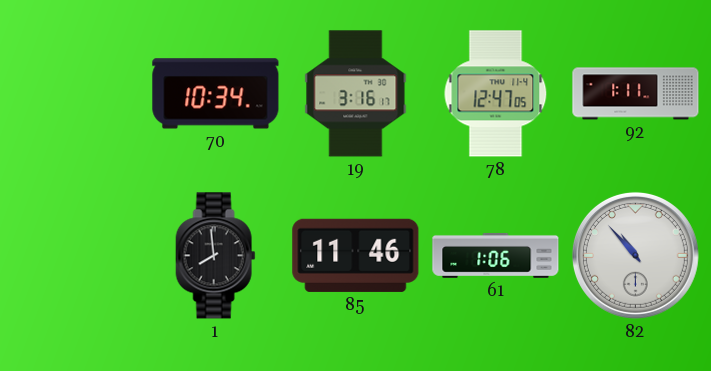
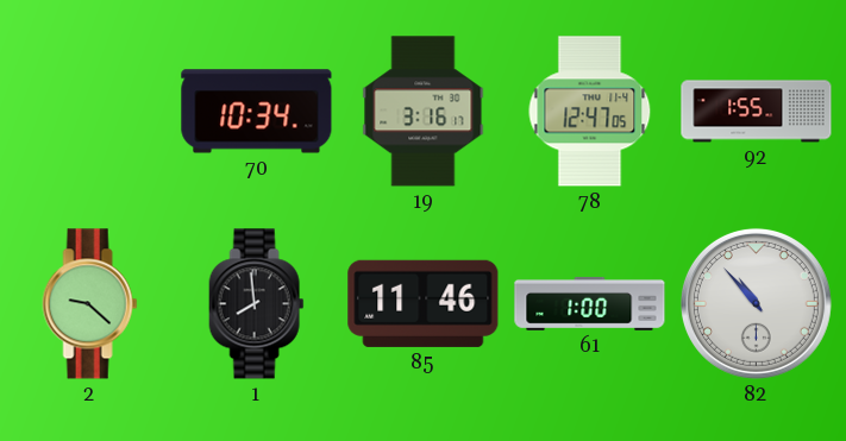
92: 1:11 -> 1:55
2: none -> 9:22
61: 1:06 -> 1:00
